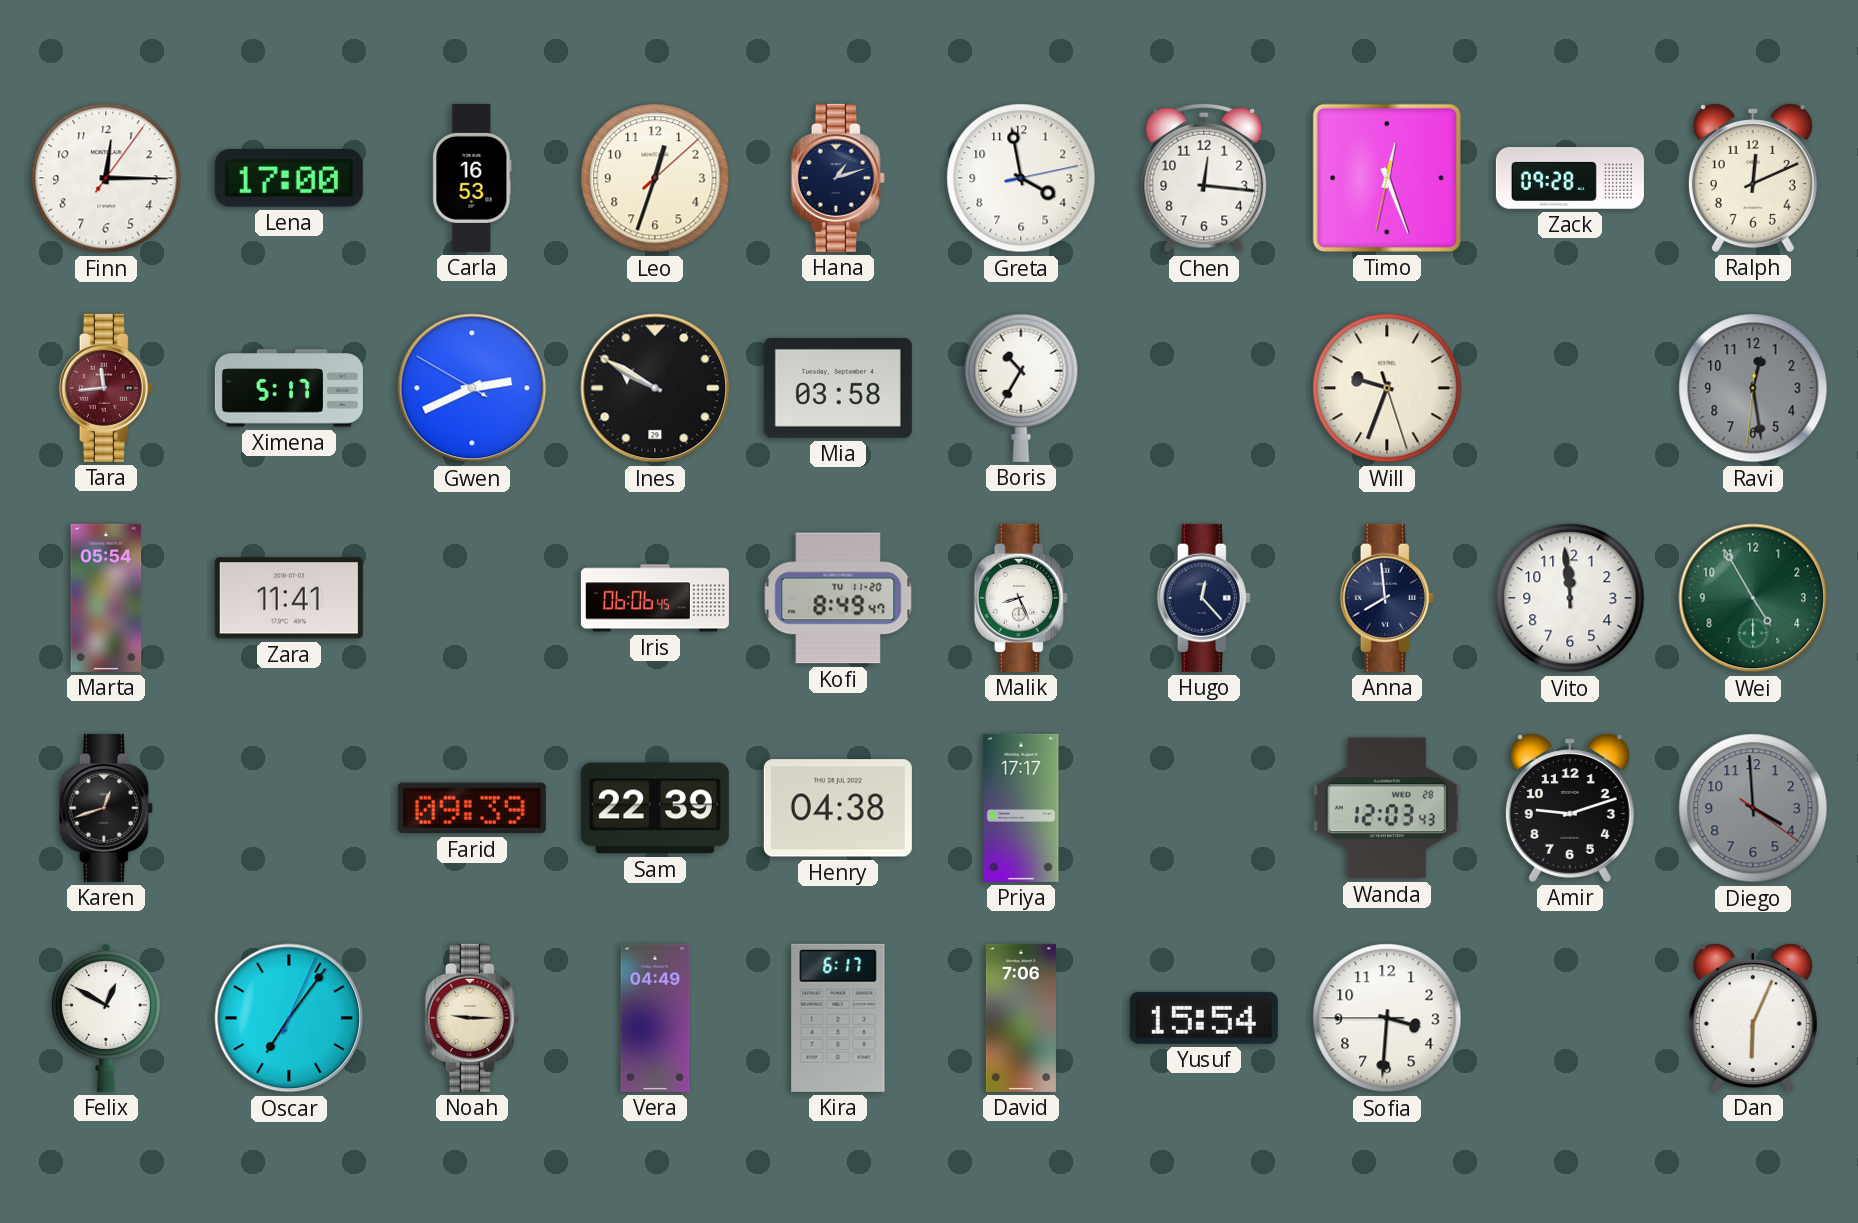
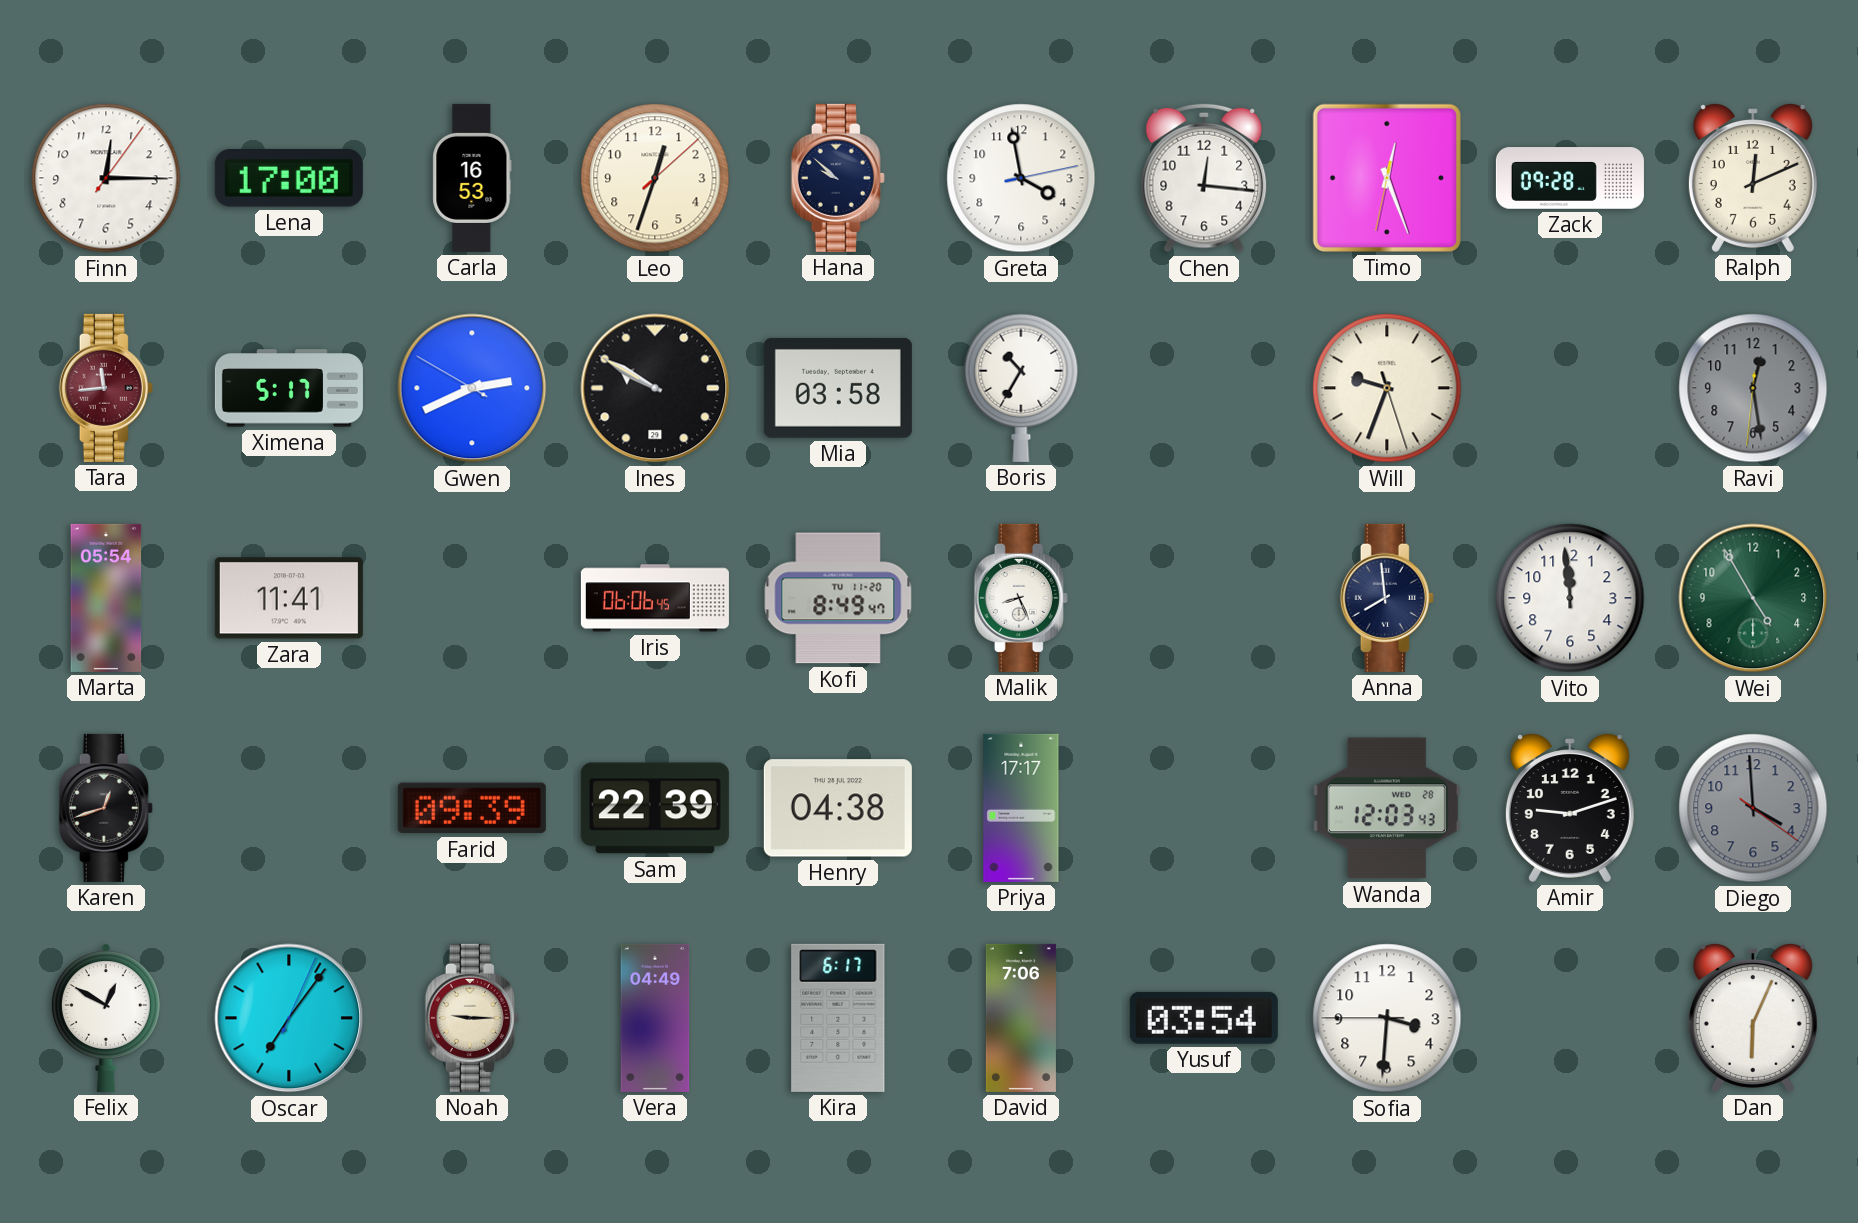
Hana: 1:12 -> 9:52
Hugo: 12:23 -> none
Yusuf: 15:54 -> 03:54
